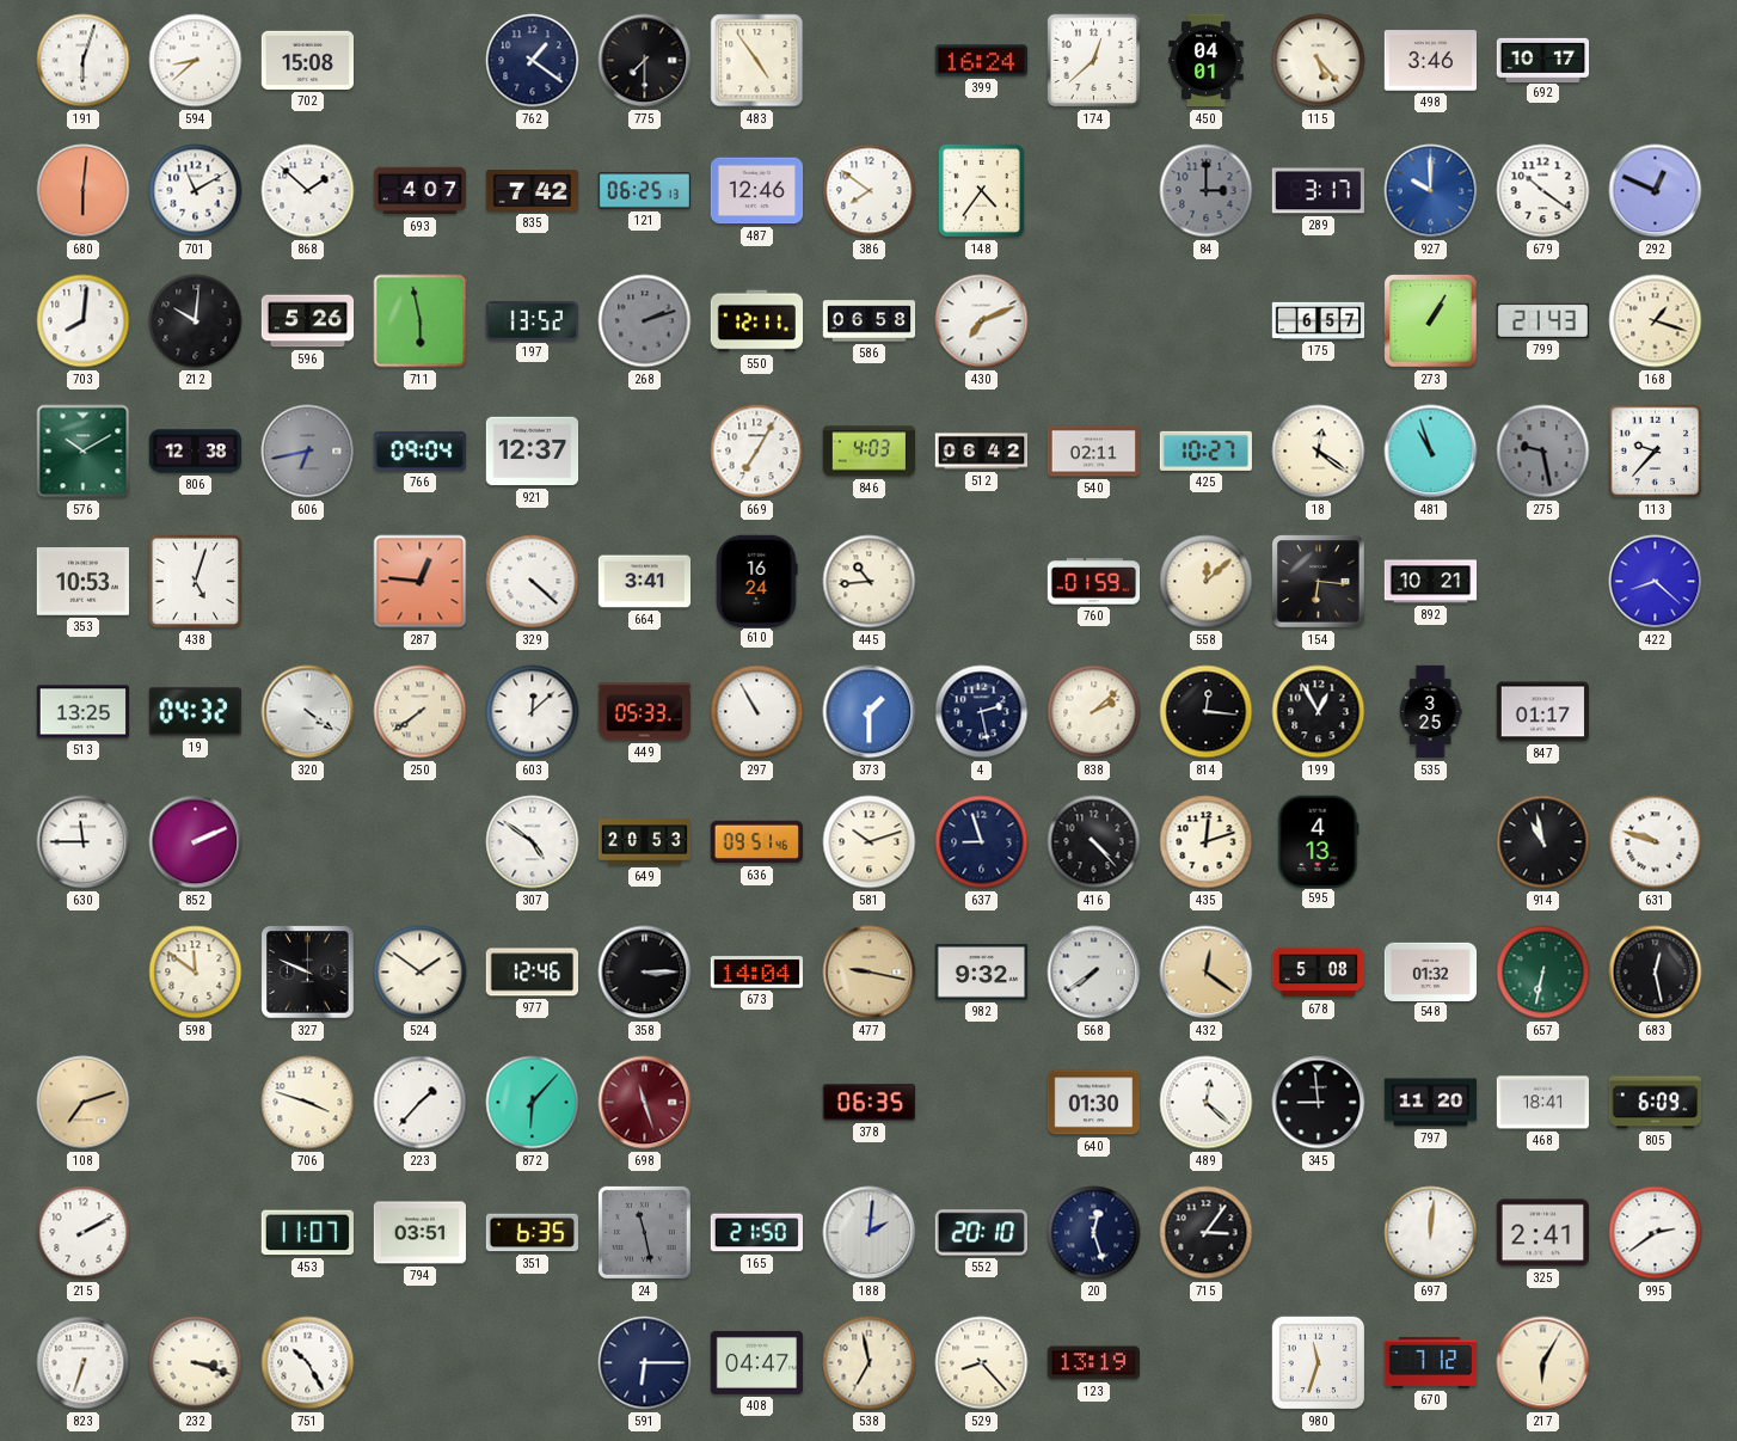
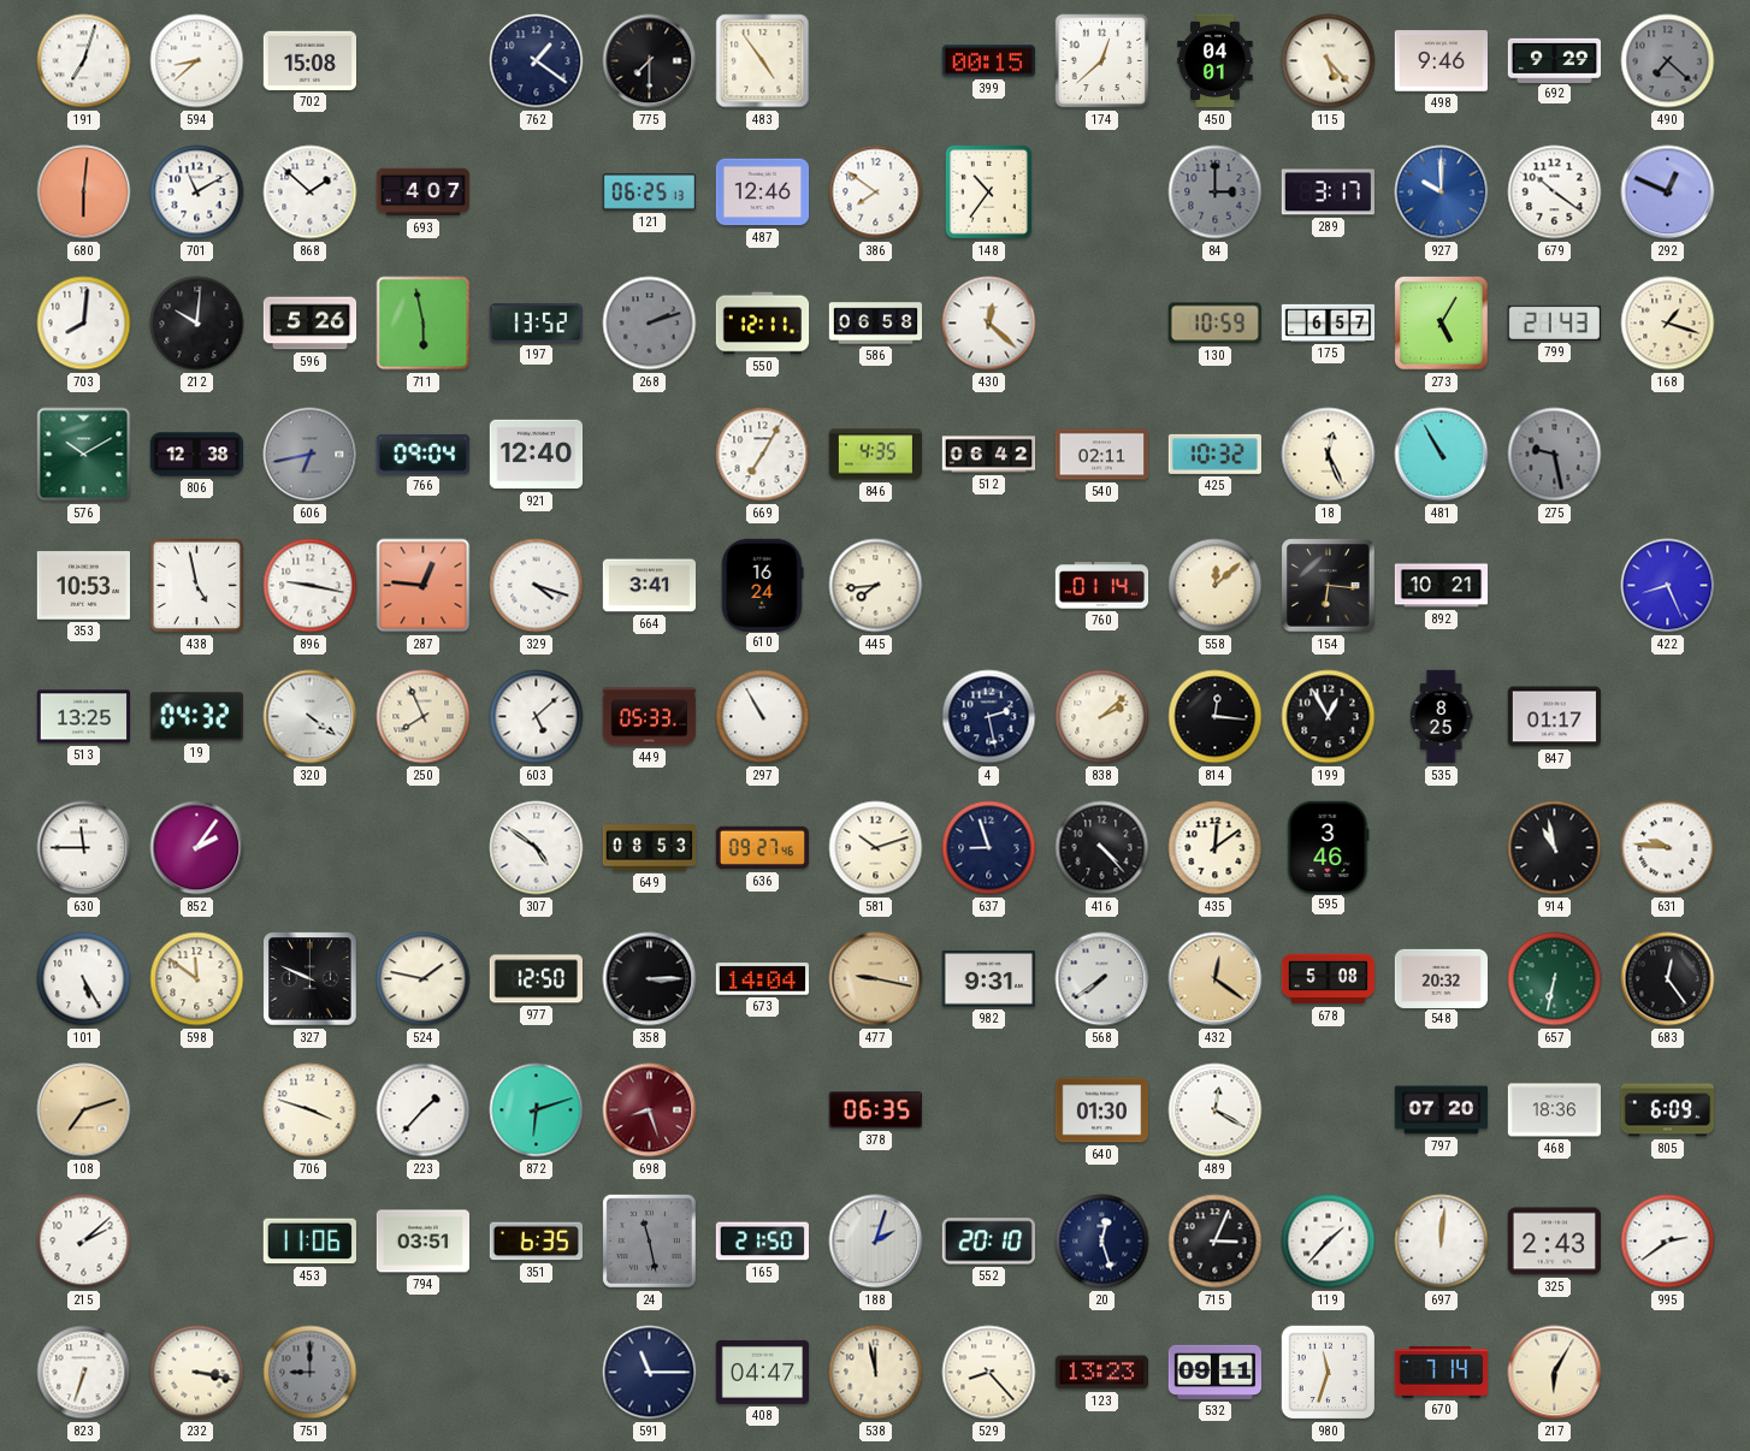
191: 6:03 -> 7:03
399: 16:24 -> 00:15
498: 3:46 -> 9:46
692: 10:17 -> 9:29
490: none -> 7:22
835: 7:42 -> none
148: 4:36 -> 10:36
430: 7:11 -> 12:22
130: none -> 10:59
273: 1:05 -> 5:05
921: 12:37 -> 12:40
846: 4:03 -> 4:35
425: 10:27 -> 10:32
18: 12:21 -> 12:26
481: 10:57 -> 10:55
113: 9:37 -> none
438: 5:03 -> 4:58
896: none -> 9:17
329: 4:22 -> 4:18
445: 10:44 -> 7:44
760: 01:59 -> 01:14
422: 8:22 -> 8:26
250: 7:39 -> 7:56
603: 12:08 -> 5:08
373: 1:30 -> none
535: 3:25 -> 8:25
852: 2:11 -> 2:06
649: 20:53 -> 08:53
636: 09:51 -> 09:27
435: 12:12 -> 12:09
595: 4:13 -> 3:46
631: 9:48 -> 9:46
101: none -> 5:25
524: 1:51 -> 1:47
977: 12:46 -> 12:50
982: 9:32 -> 9:31
548: 01:32 -> 20:32
683: 12:28 -> 12:24
872: 6:07 -> 6:12
698: 11:27 -> 8:27
489: 12:22 -> 12:20
345: 8:59 -> none
797: 11:20 -> 07:20
468: 18:41 -> 18:36
215: 2:10 -> 2:08
453: 11:07 -> 11:06
188: 2:01 -> 2:03
715: 3:06 -> 3:04
119: none -> 1:37
325: 2:41 -> 2:43
232: 3:18 -> 3:17
751: 10:25 -> 9:00
751 dial: white -> grey
591: 6:15 -> 11:15
538: 6:58 -> 11:58
123: 13:19 -> 13:23
532: none -> 09:11
670: 7:12 -> 7:14
